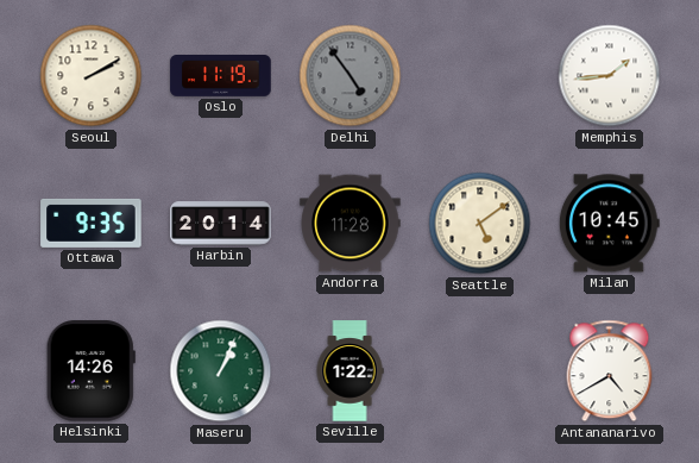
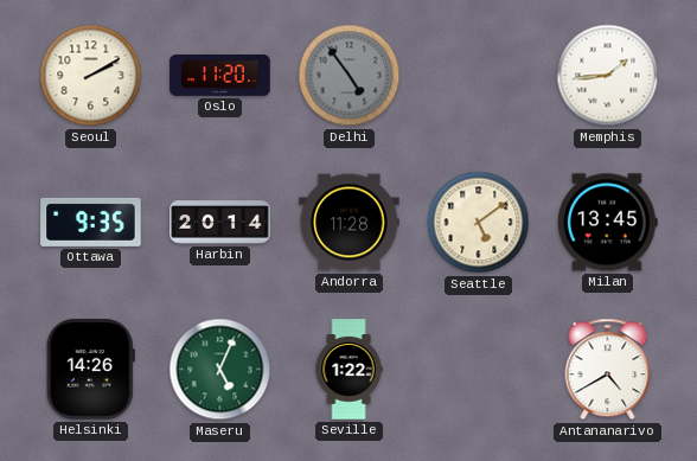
Oslo: 11:19 -> 11:20
Milan: 10:45 -> 13:45
Maseru: 1:04 -> 5:04
